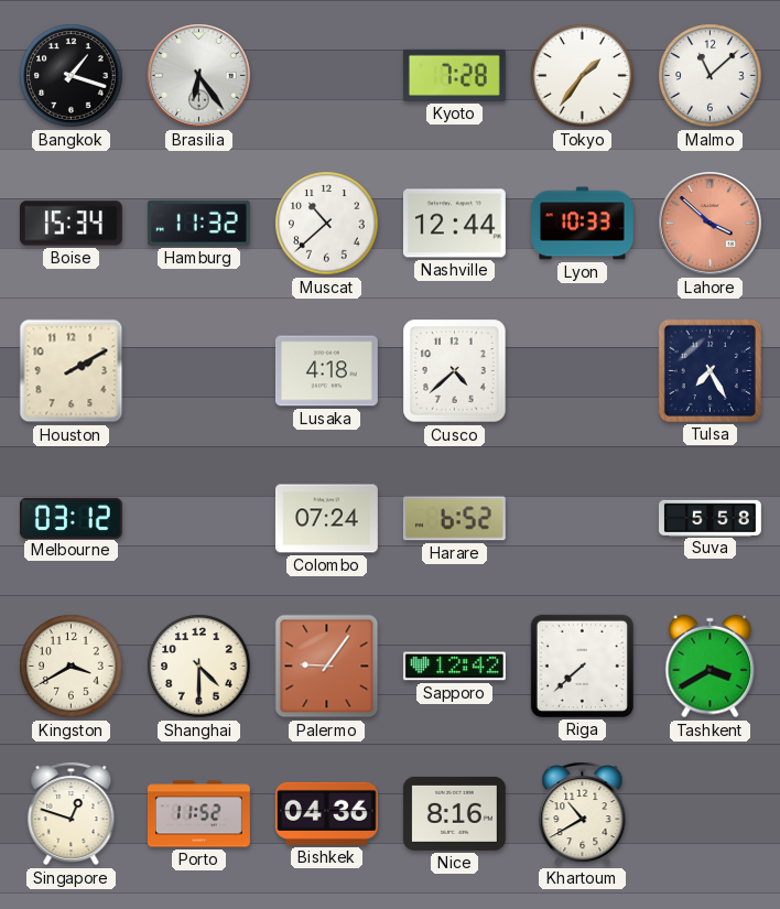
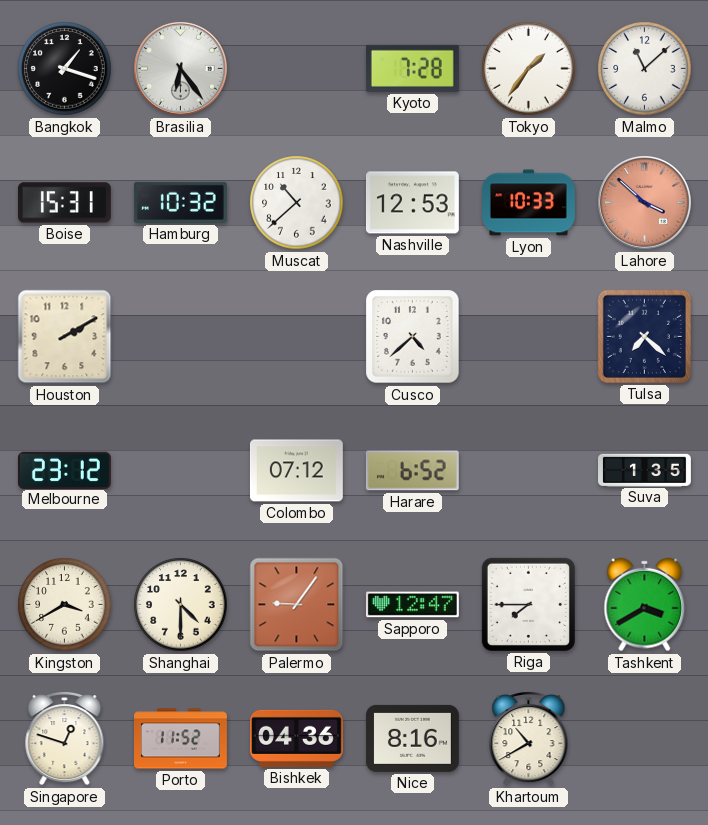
Boise: 15:34 -> 15:31
Hamburg: 11:32 -> 10:32
Nashville: 12:44 -> 12:53
Lusaka: 4:18 -> none
Tulsa: 7:25 -> 7:22
Melbourne: 03:12 -> 23:12
Colombo: 07:24 -> 07:12
Suva: 5:58 -> 1:35
Sapporo: 12:42 -> 12:47
Riga: 7:38 -> 7:45
